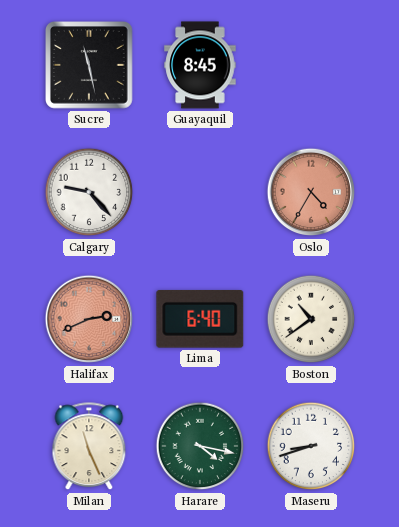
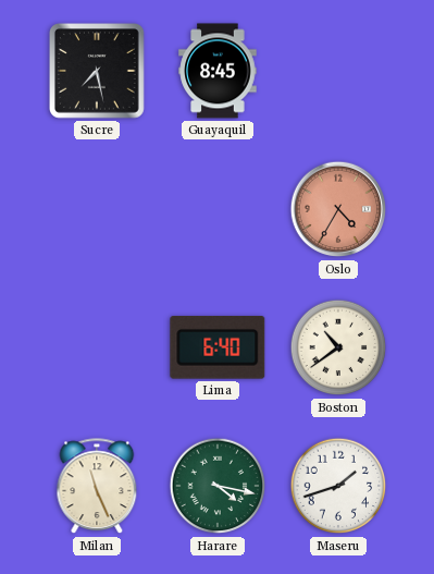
Sucre: 11:28 -> 7:28
Calgary: 9:23 -> none
Halifax: 2:41 -> none
Maseru: 8:42 -> 1:42
